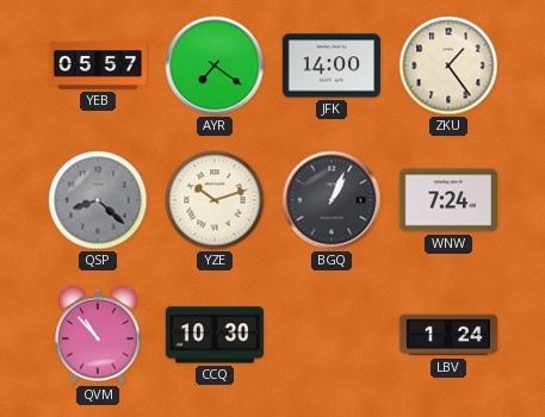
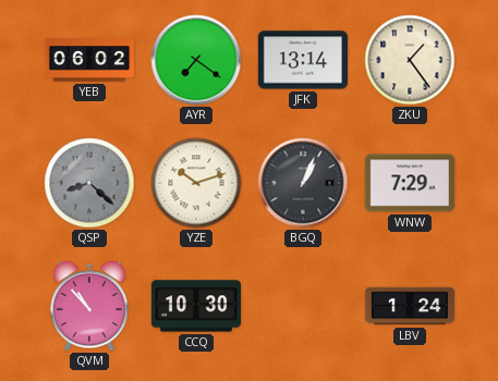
YEB: 05:57 -> 06:02
JFK: 14:00 -> 13:14
WNW: 7:24 -> 7:29
